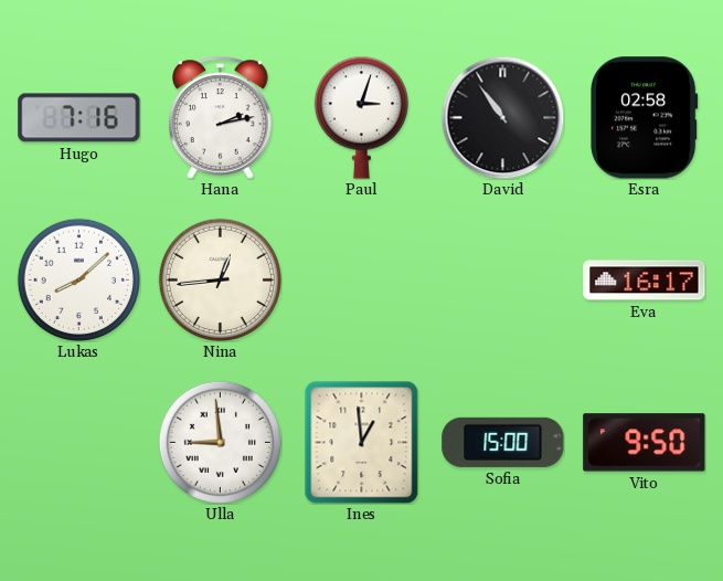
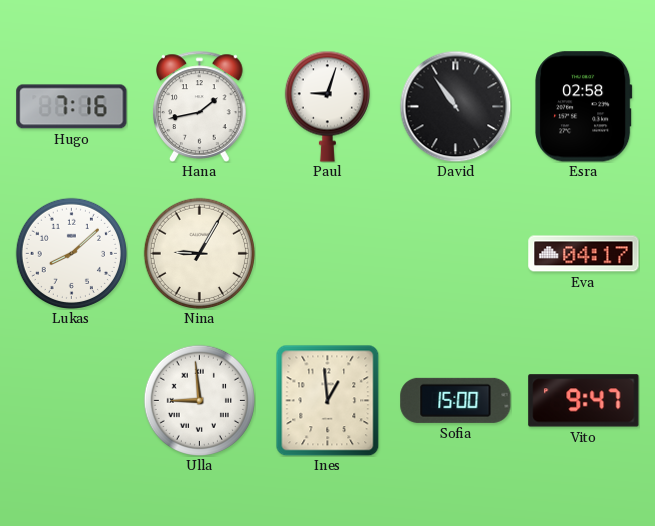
Hana: 2:13 -> 1:43
Paul: 3:03 -> 9:03
Nina: 12:44 -> 9:05
Eva: 16:17 -> 04:17
Vito: 9:50 -> 9:47
